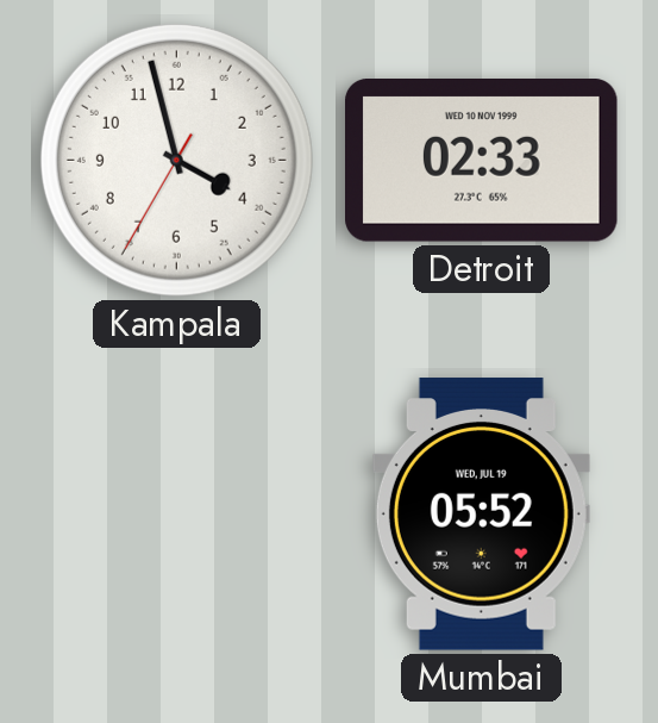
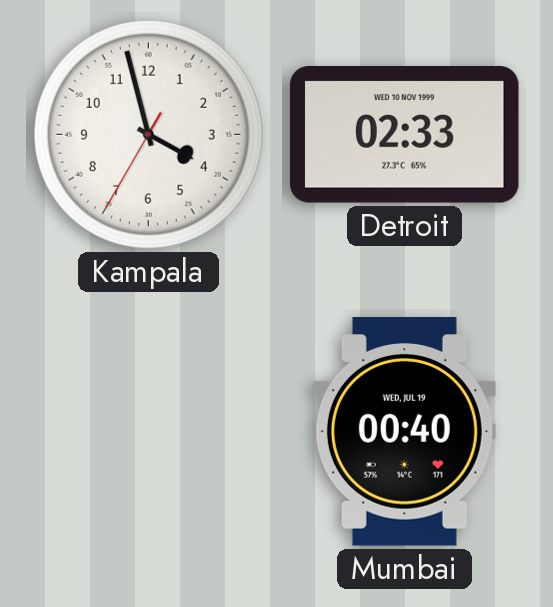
Mumbai: 05:52 -> 00:40
